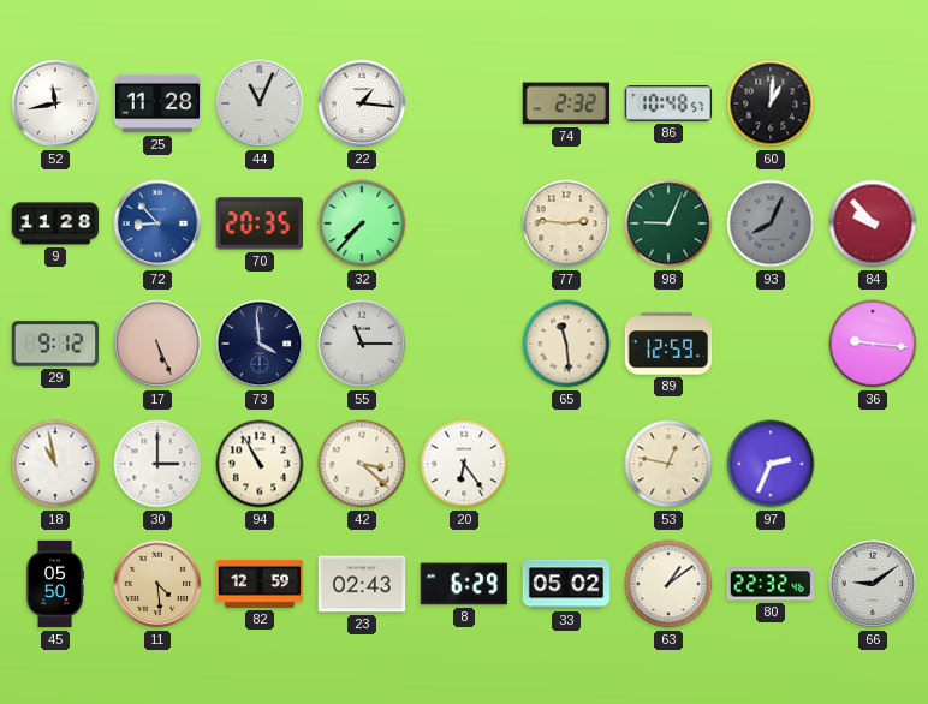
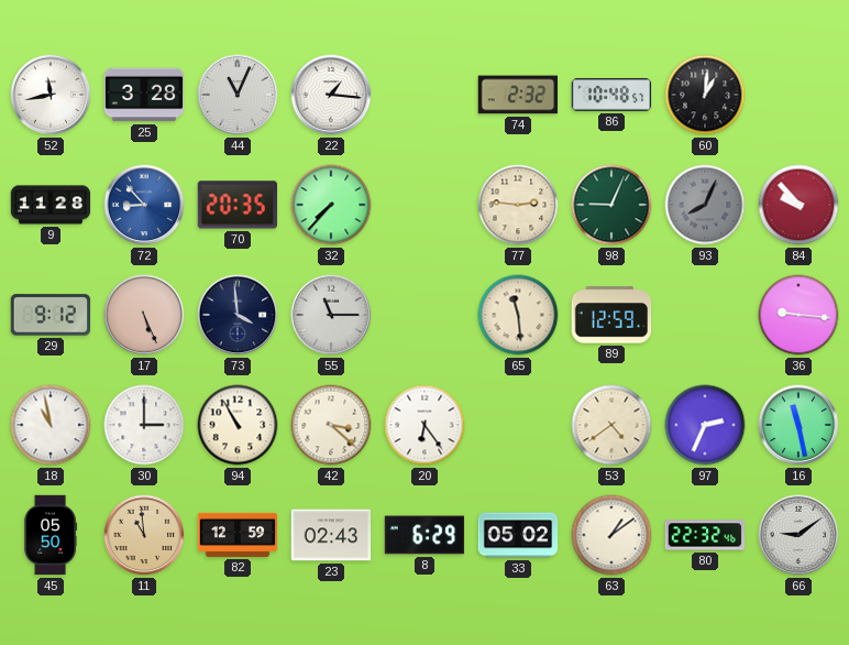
25: 11:28 -> 3:28
53: 12:47 -> 4:39
16: none -> 11:28
11: 4:29 -> 10:59
